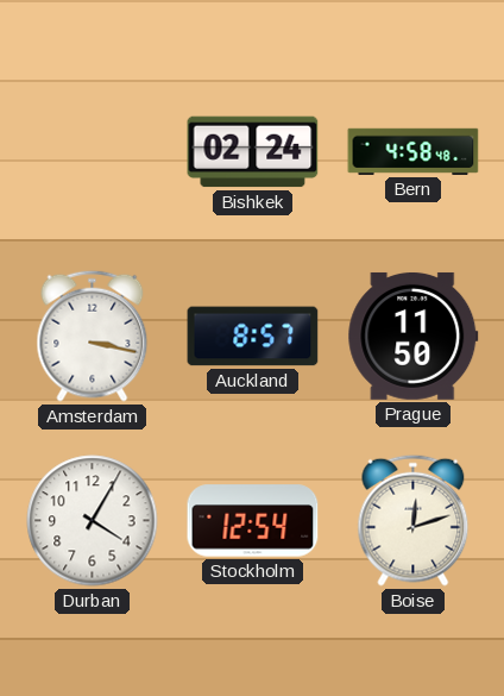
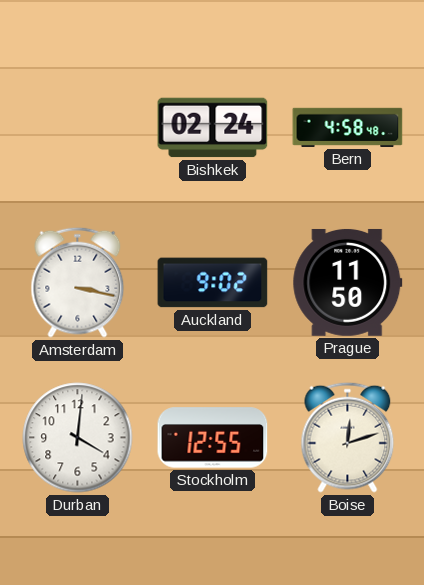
Auckland: 8:57 -> 9:02
Durban: 4:05 -> 4:01
Stockholm: 12:54 -> 12:55
